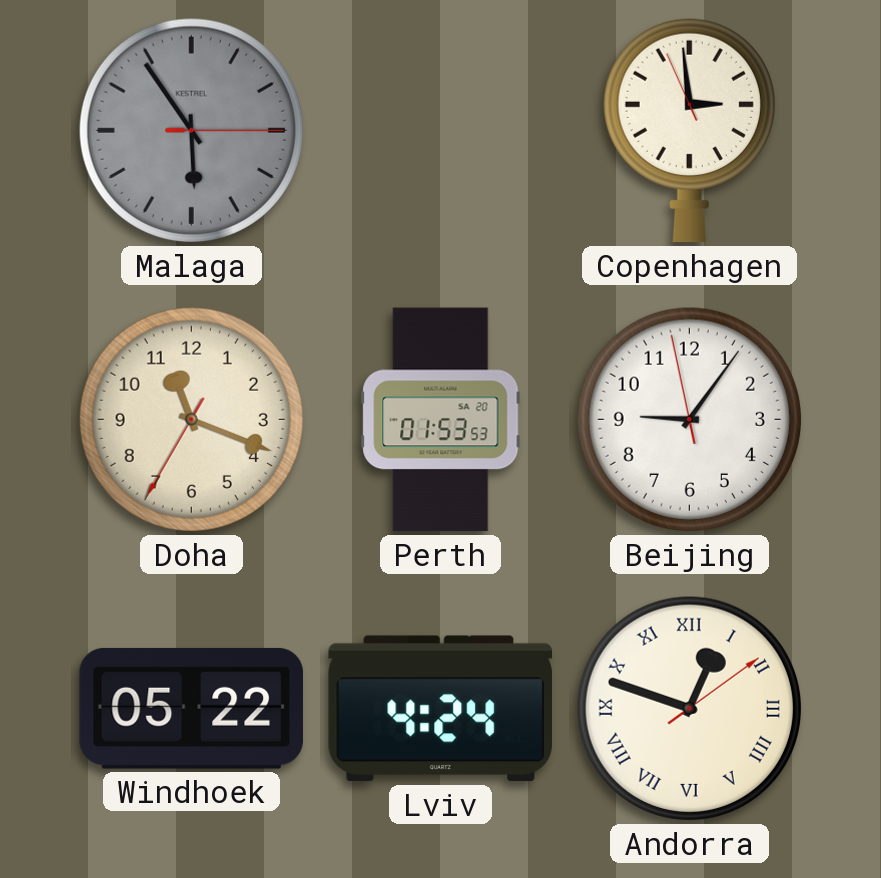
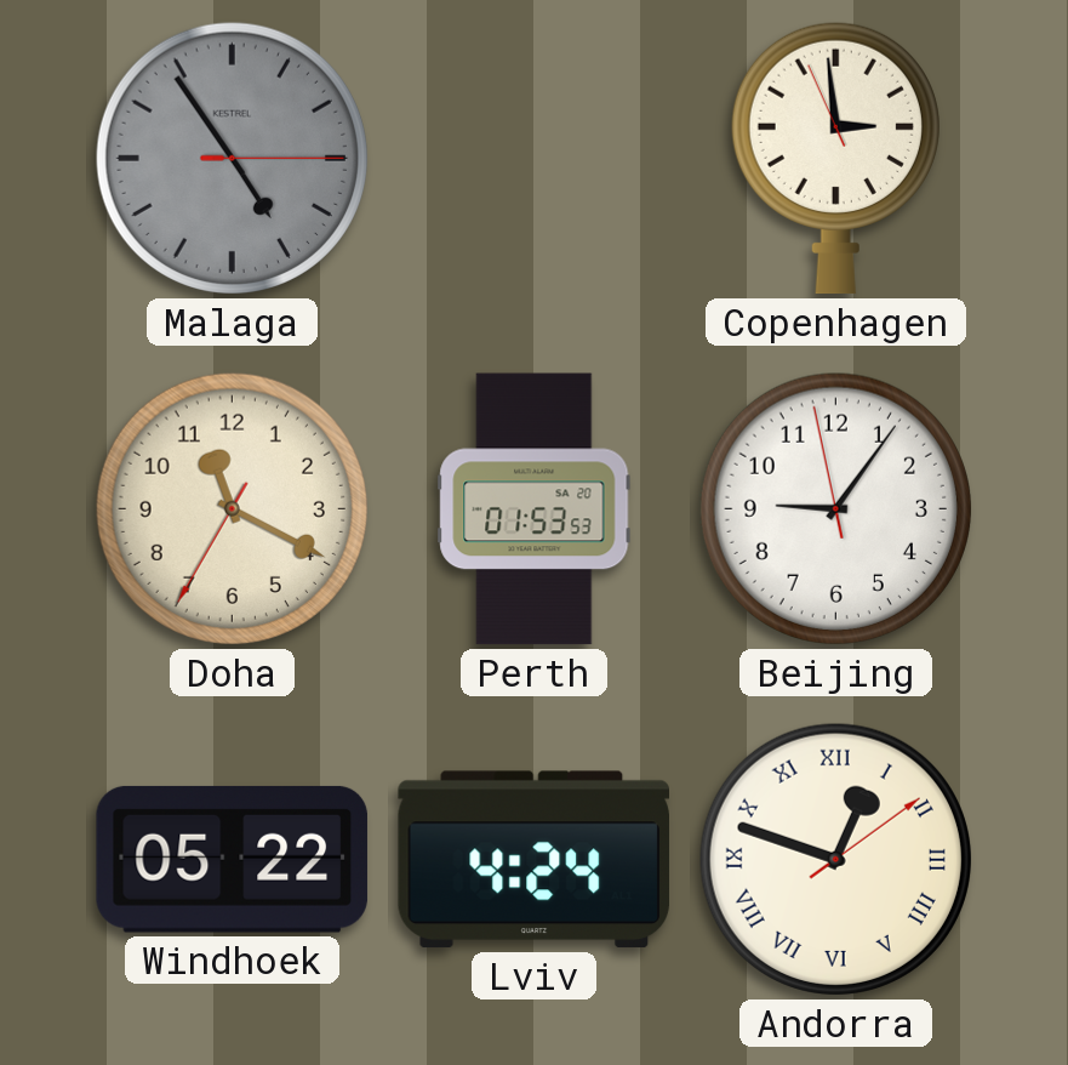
Malaga: 5:54 -> 4:54
Doha: 11:18 -> 11:19
